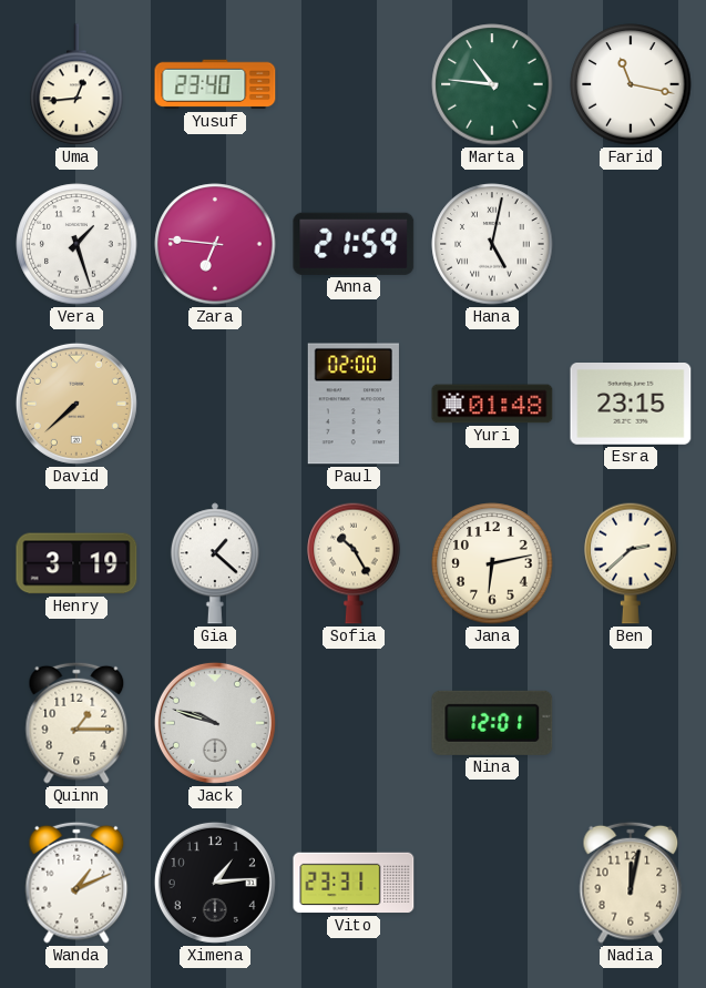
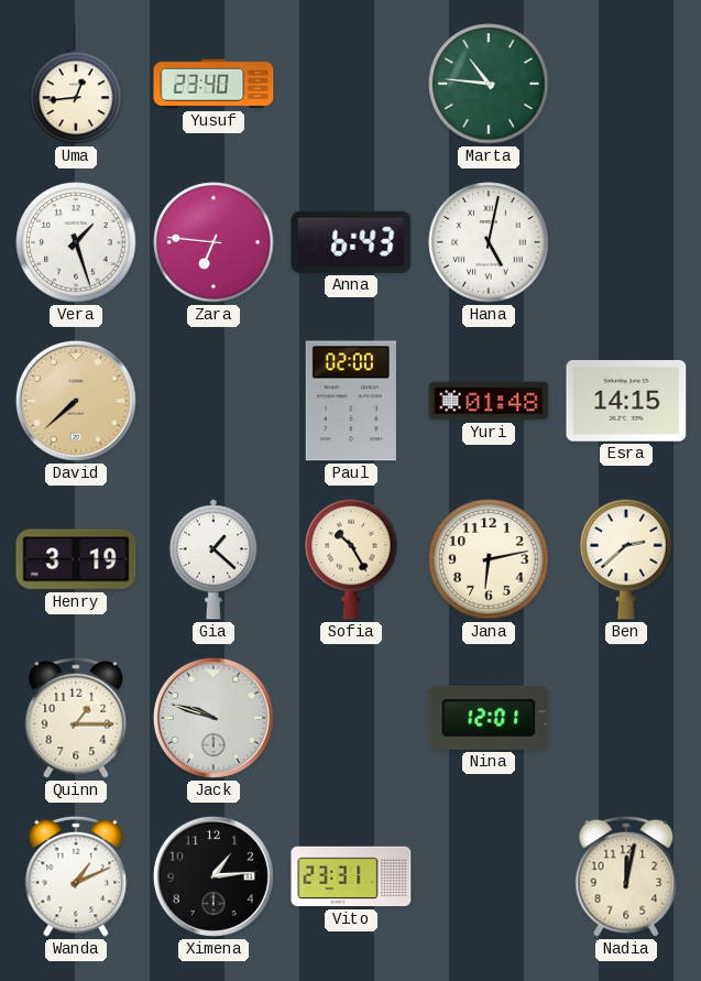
Farid: 11:17 -> none
Anna: 21:59 -> 6:43
Esra: 23:15 -> 14:15
